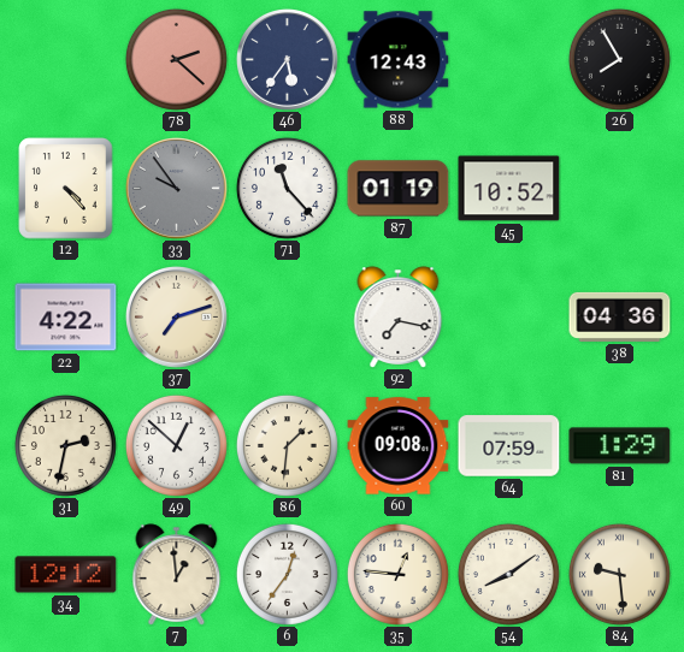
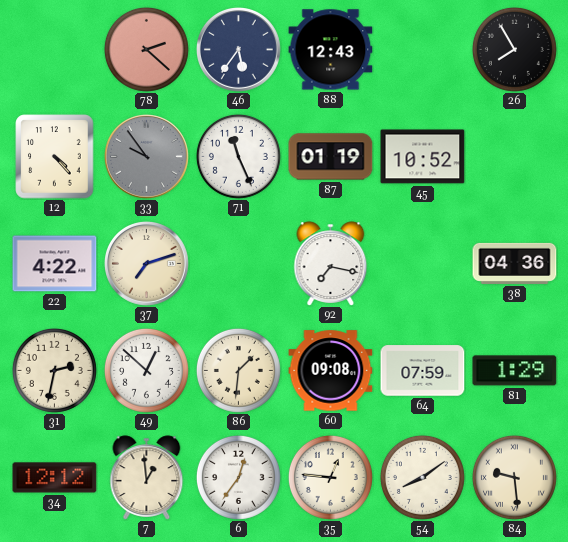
71: 11:23 -> 11:26
